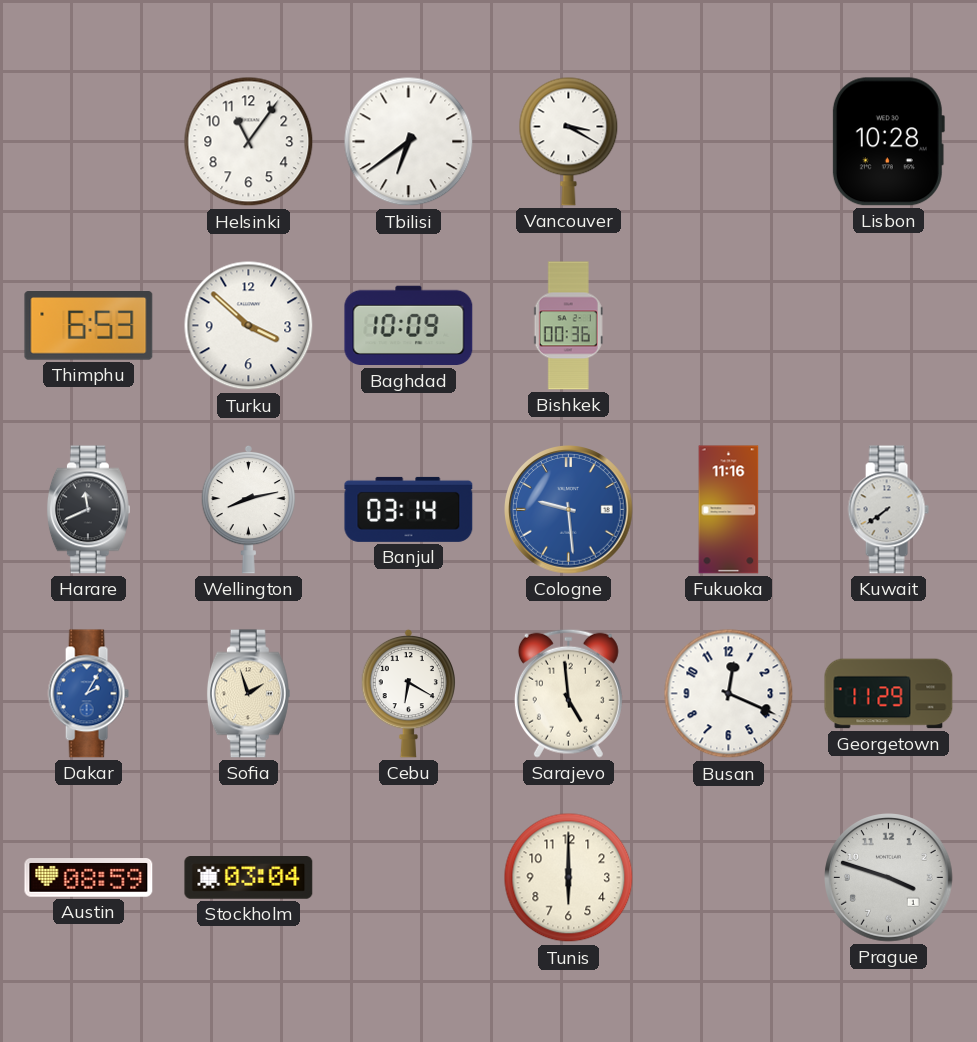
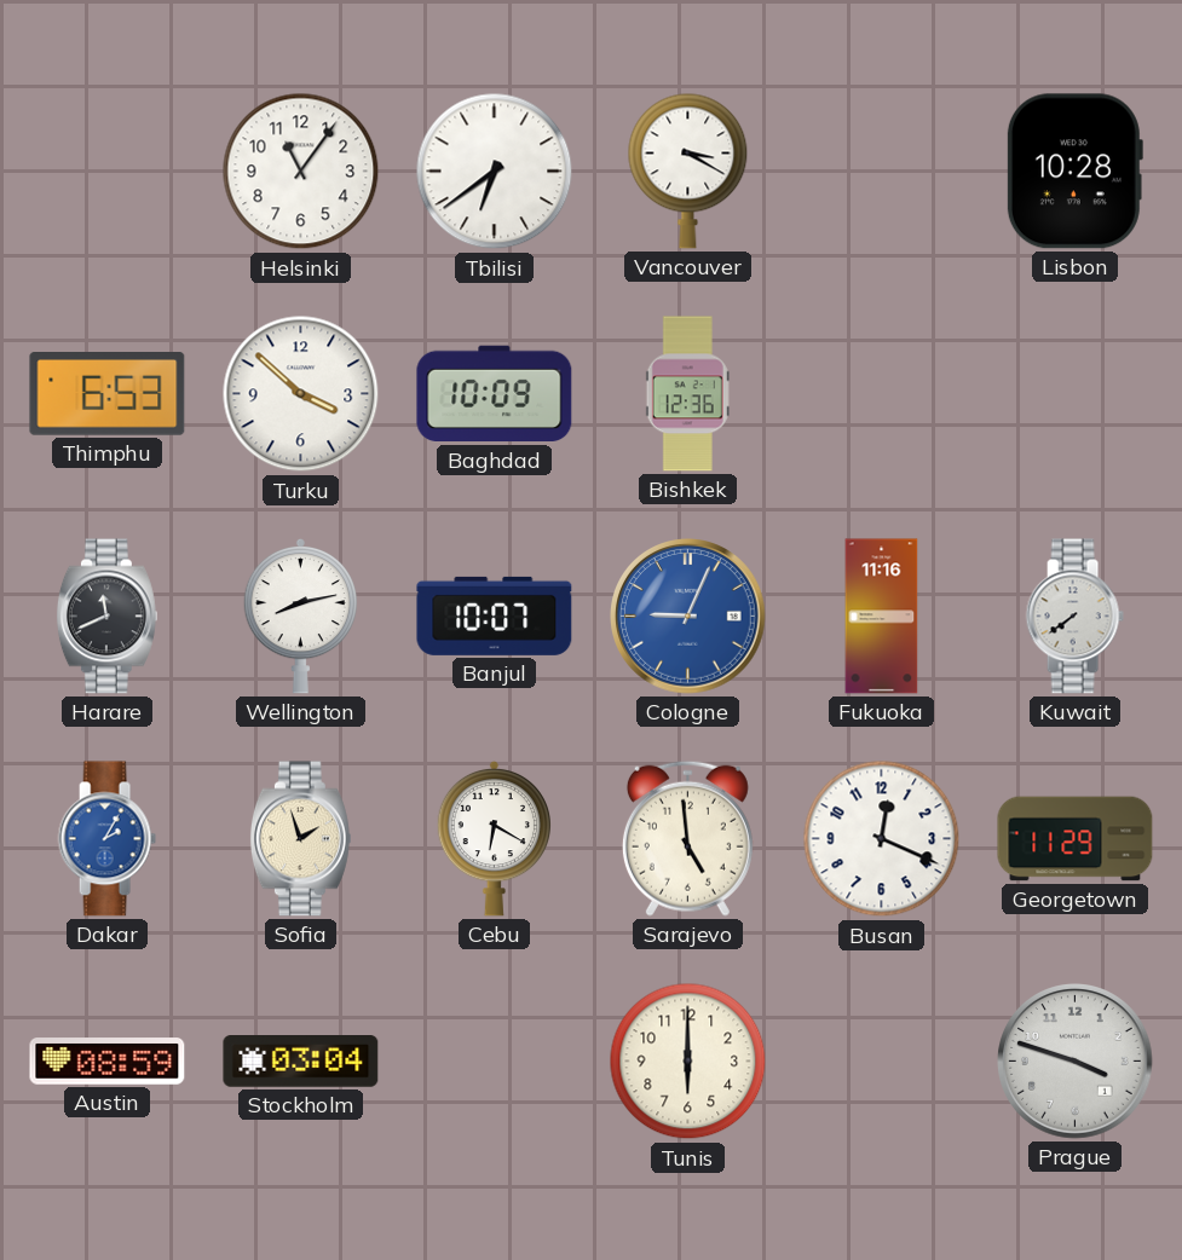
Bishkek: 00:36 -> 12:36
Banjul: 03:14 -> 10:07
Cologne: 9:29 -> 9:04
